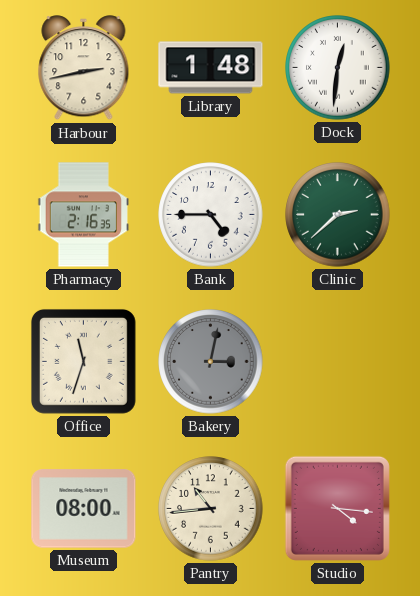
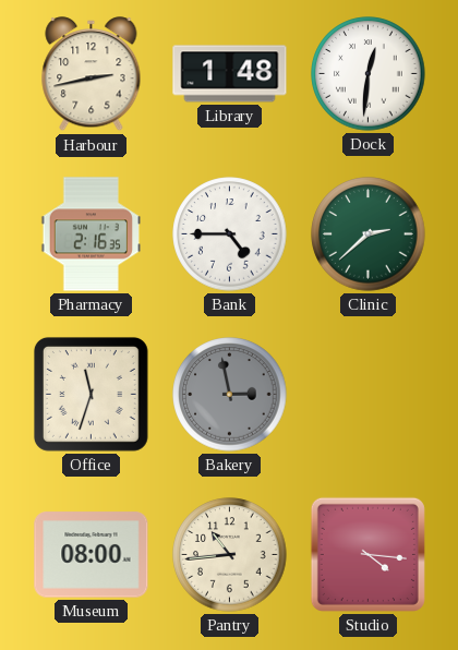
Bakery: 3:02 -> 2:58
